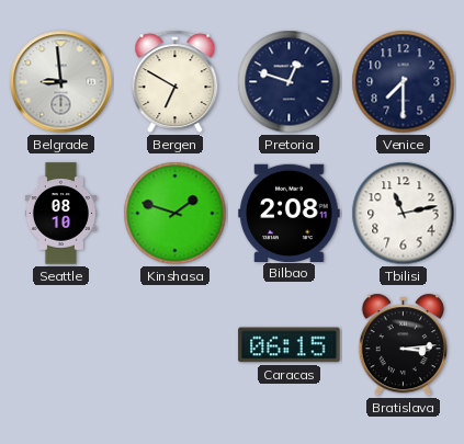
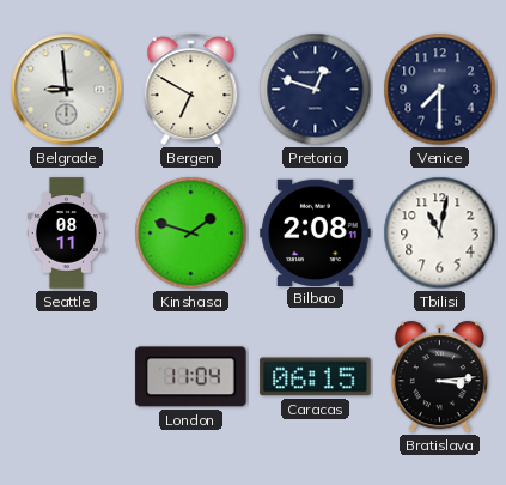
Seattle: 08:10 -> 08:11
Tbilisi: 11:13 -> 11:02
London: none -> 11:04
